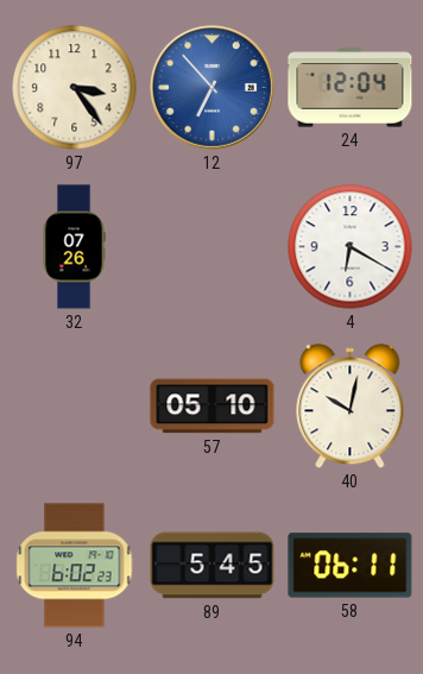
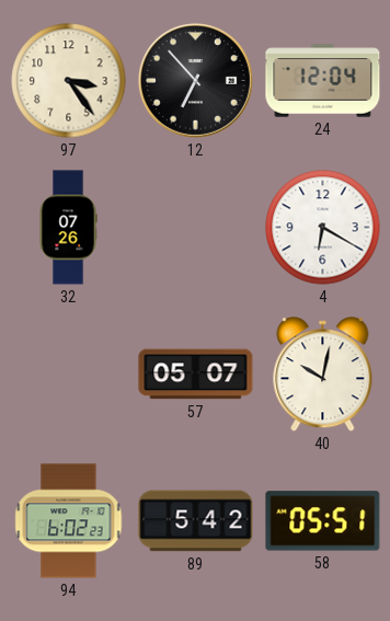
12 dial: blue -> black
57: 05:10 -> 05:07
89: 5:45 -> 5:42
58: 06:11 -> 05:51
